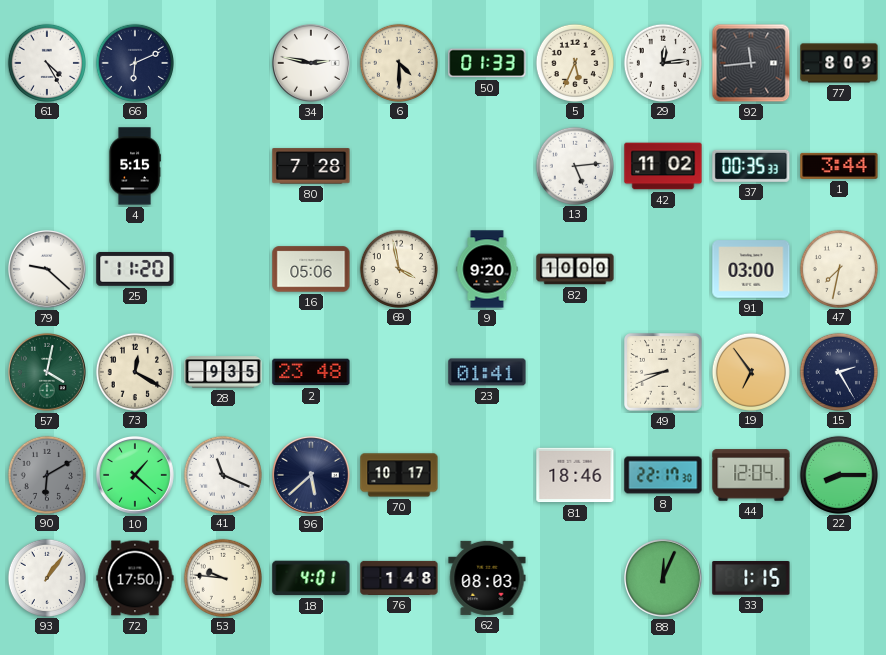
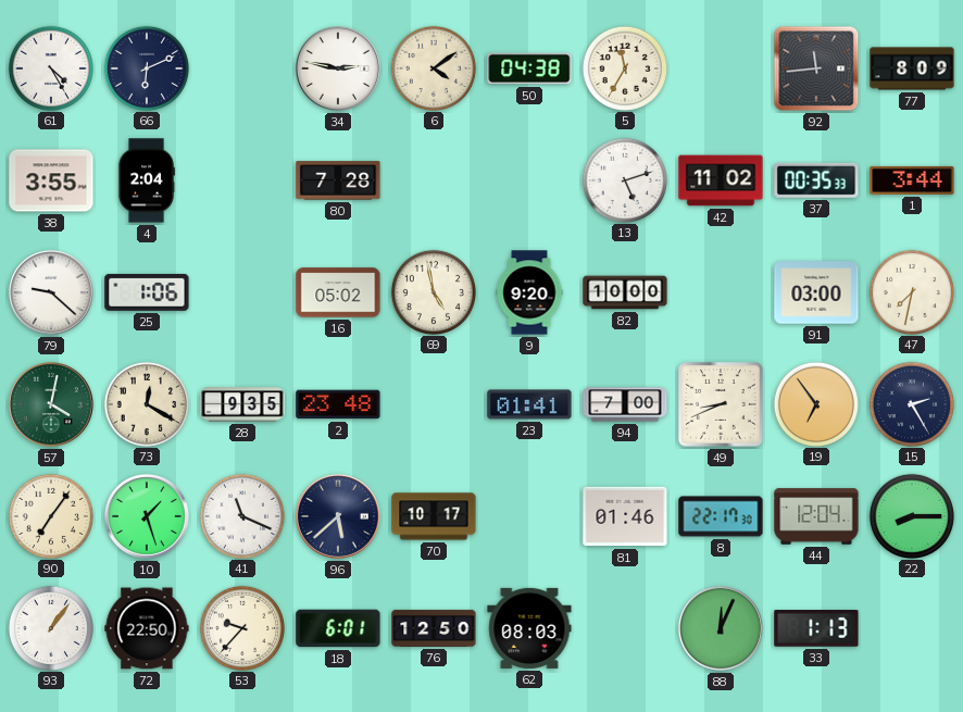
6: 4:30 -> 4:09
50: 01:33 -> 04:38
5: 5:34 -> 11:35
29: 12:14 -> none
38: none -> 3:55
4: 5:15 -> 2:04
13: 5:14 -> 5:12
25: 11:20 -> 1:06
16: 05:06 -> 05:02
69: 3:58 -> 4:58
94: none -> 7:00
90: 6:10 -> 7:06
90 dial: grey -> cream
10: 1:22 -> 1:27
81: 18:46 -> 01:46
72: 17:50 -> 22:50
53: 9:46 -> 9:37
18: 4:01 -> 6:01
76: 1:48 -> 12:50
33: 1:15 -> 1:13
